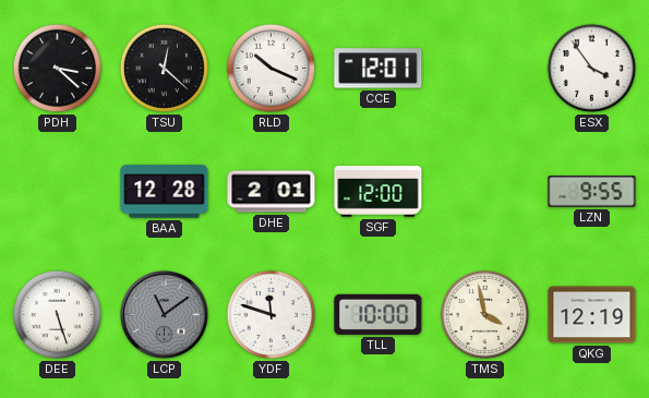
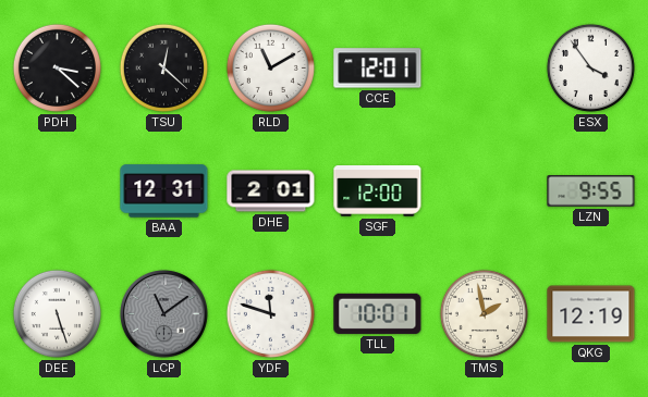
RLD: 10:19 -> 11:10
BAA: 12:28 -> 12:31
TLL: 10:00 -> 10:01
TMS: 3:58 -> 1:58
